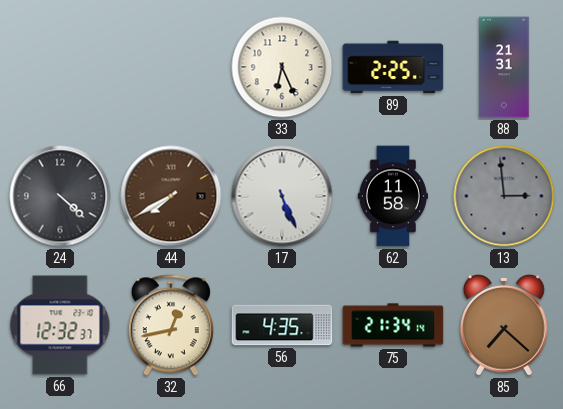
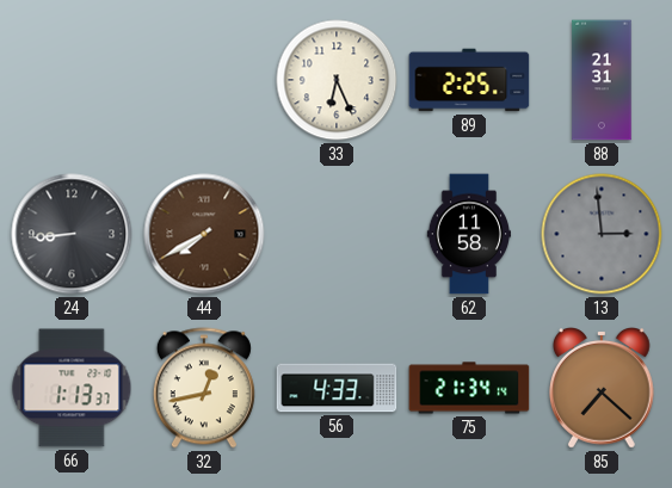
24: 4:22 -> 8:44
17: 5:26 -> none
66: 12:32 -> 1:13
56: 4:35 -> 4:33
